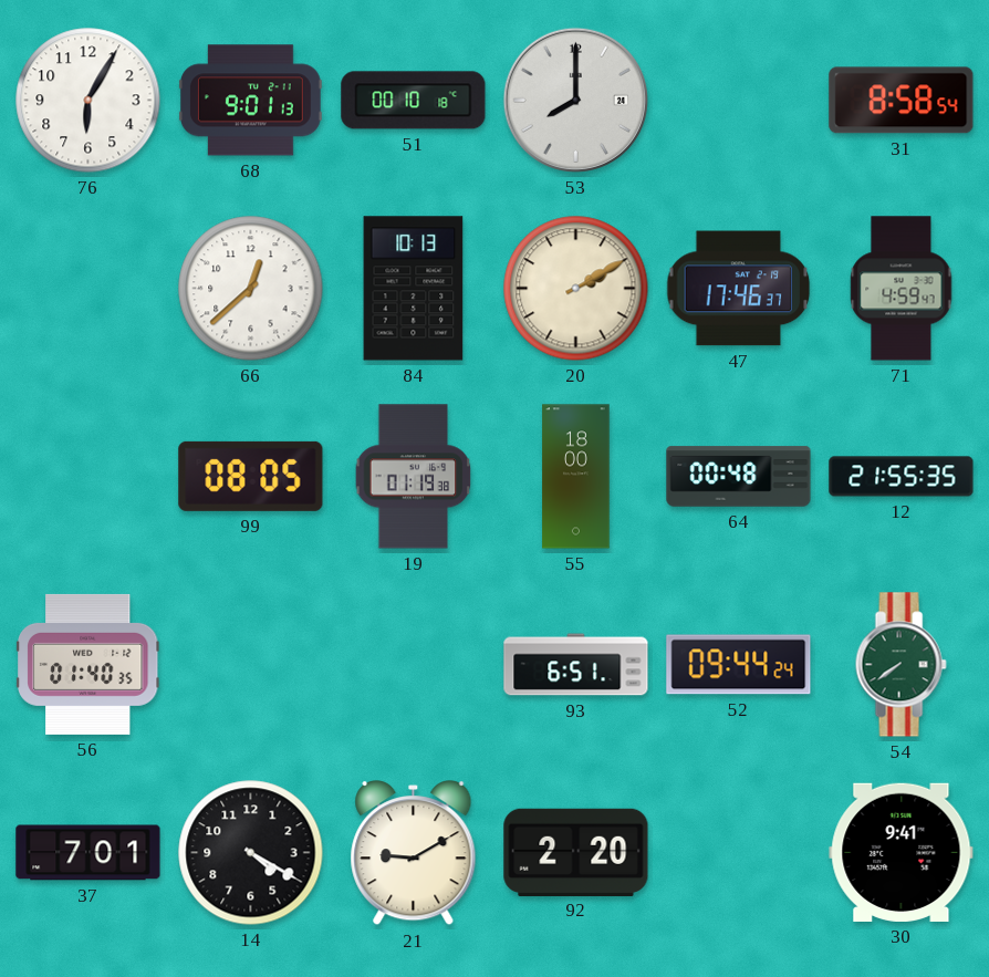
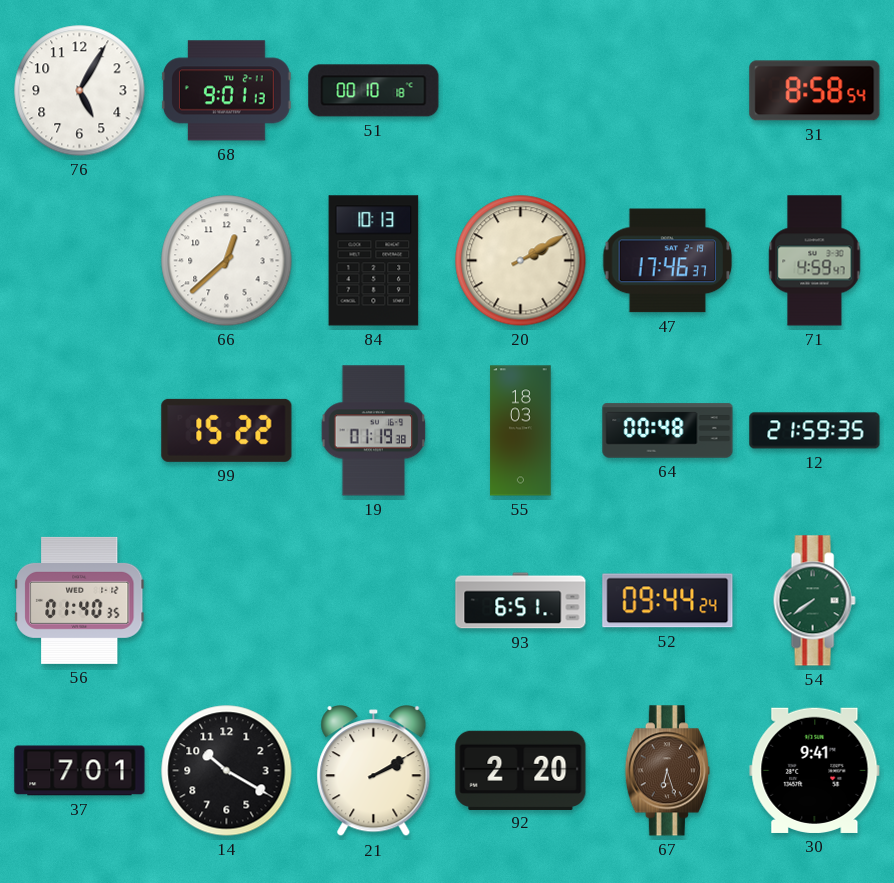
76: 6:05 -> 5:05
53: 8:00 -> none
99: 08:05 -> 15:22
55: 18:00 -> 18:03
12: 21:55 -> 21:59
14: 4:20 -> 10:20
21: 9:10 -> 2:10
67: none -> 6:27
